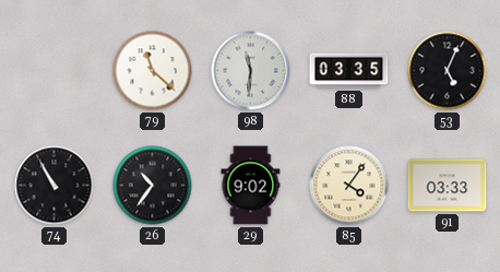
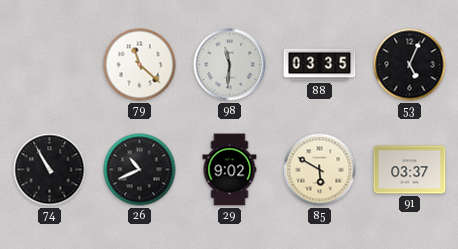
26: 10:36 -> 10:41
85: 4:06 -> 5:50
91: 03:33 -> 03:37
